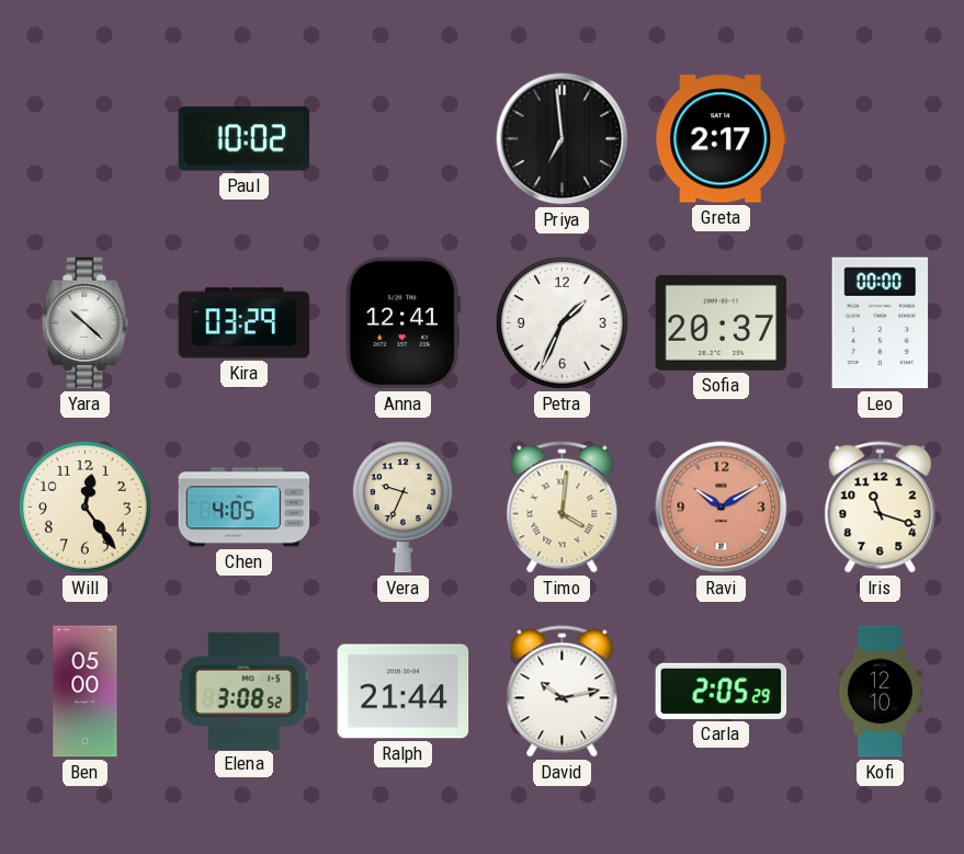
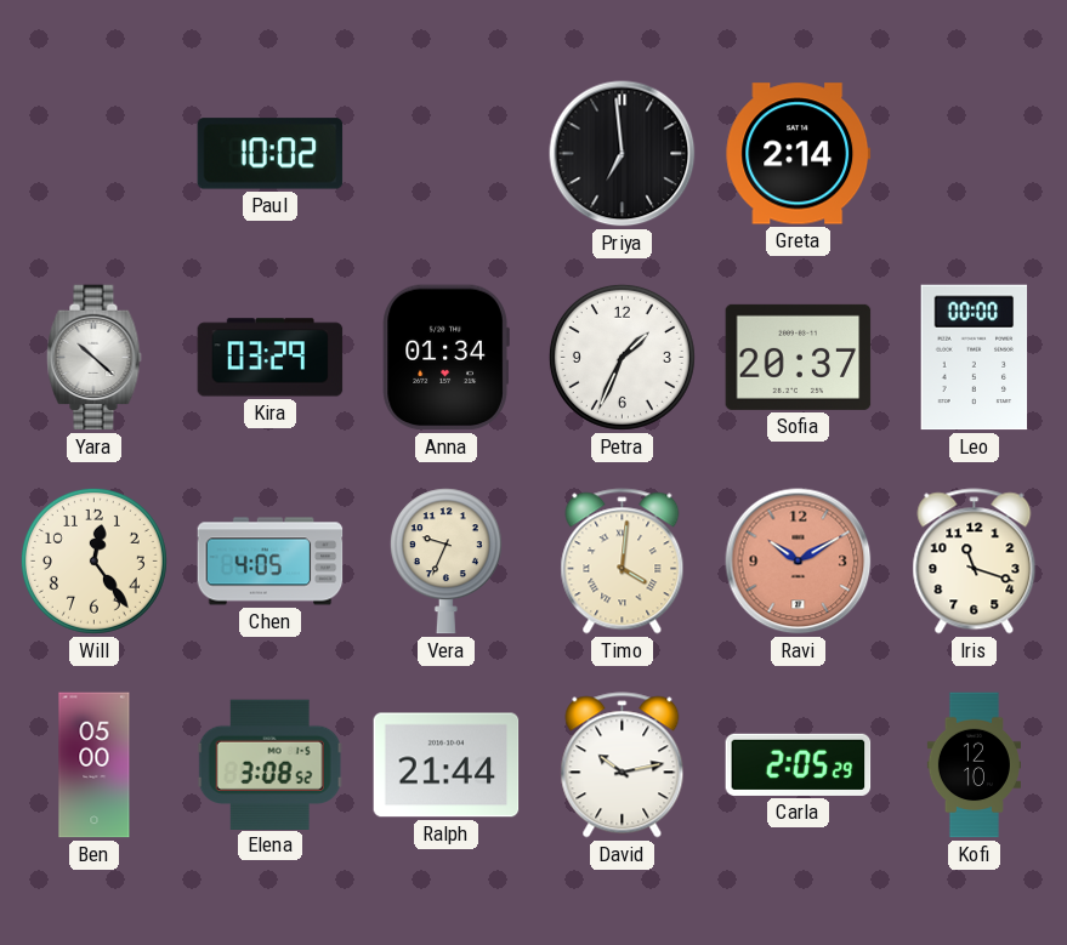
Greta: 2:17 -> 2:14
Anna: 12:41 -> 01:34
